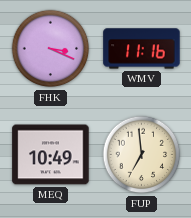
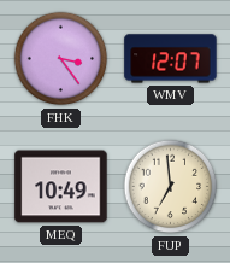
FHK: 3:19 -> 3:24
WMV: 11:16 -> 12:07
